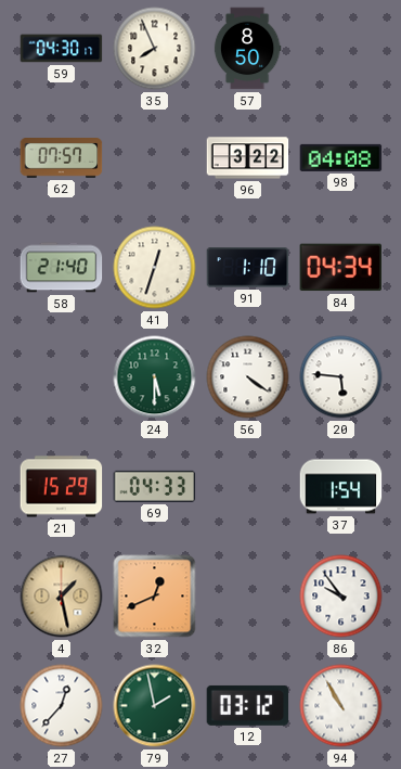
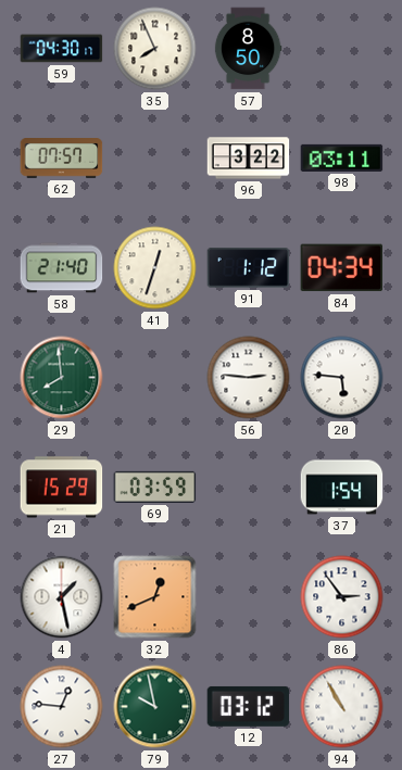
98: 04:08 -> 03:11
91: 1:10 -> 1:12
29: none -> 7:59
24: 5:30 -> none
56: 4:21 -> 2:46
69: 04:33 -> 03:59
4 dial: champagne -> white
86: 9:54 -> 2:54
27: 12:37 -> 12:46
79: 1:58 -> 9:58
